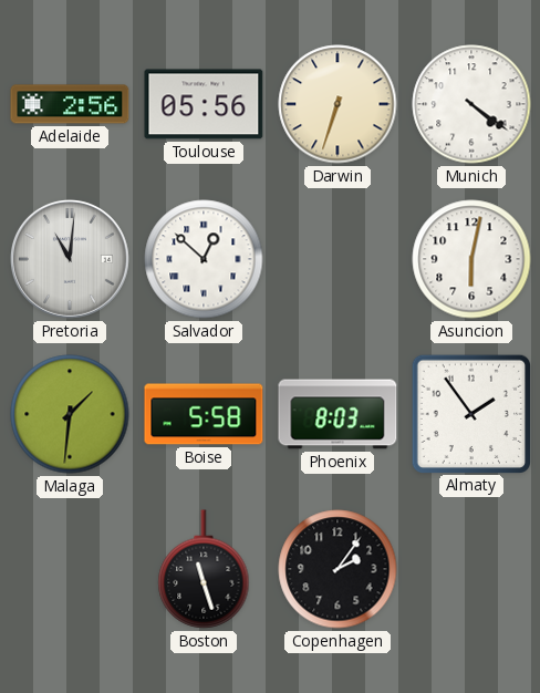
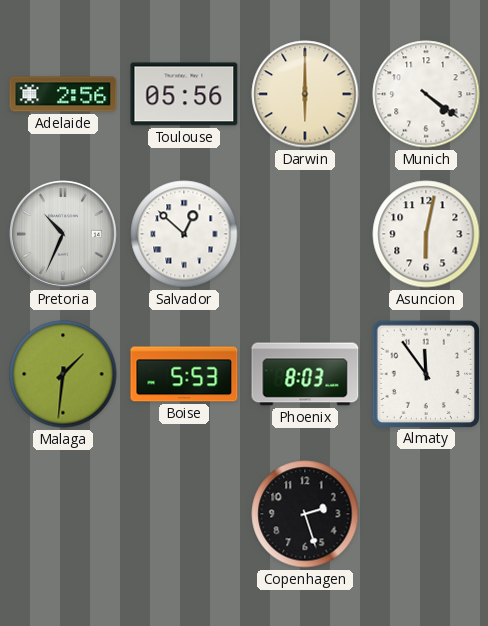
Darwin: 6:33 -> 6:00
Pretoria: 11:01 -> 10:34
Boise: 5:58 -> 5:53
Almaty: 1:54 -> 11:54
Boston: 11:27 -> none
Copenhagen: 2:06 -> 2:27
